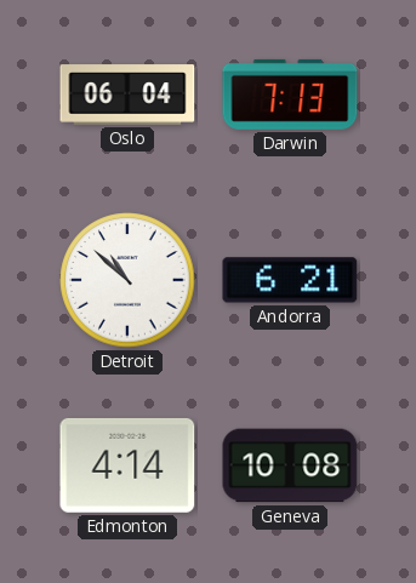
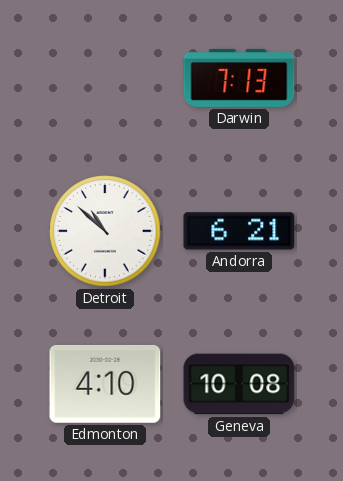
Oslo: 06:04 -> none
Edmonton: 4:14 -> 4:10
